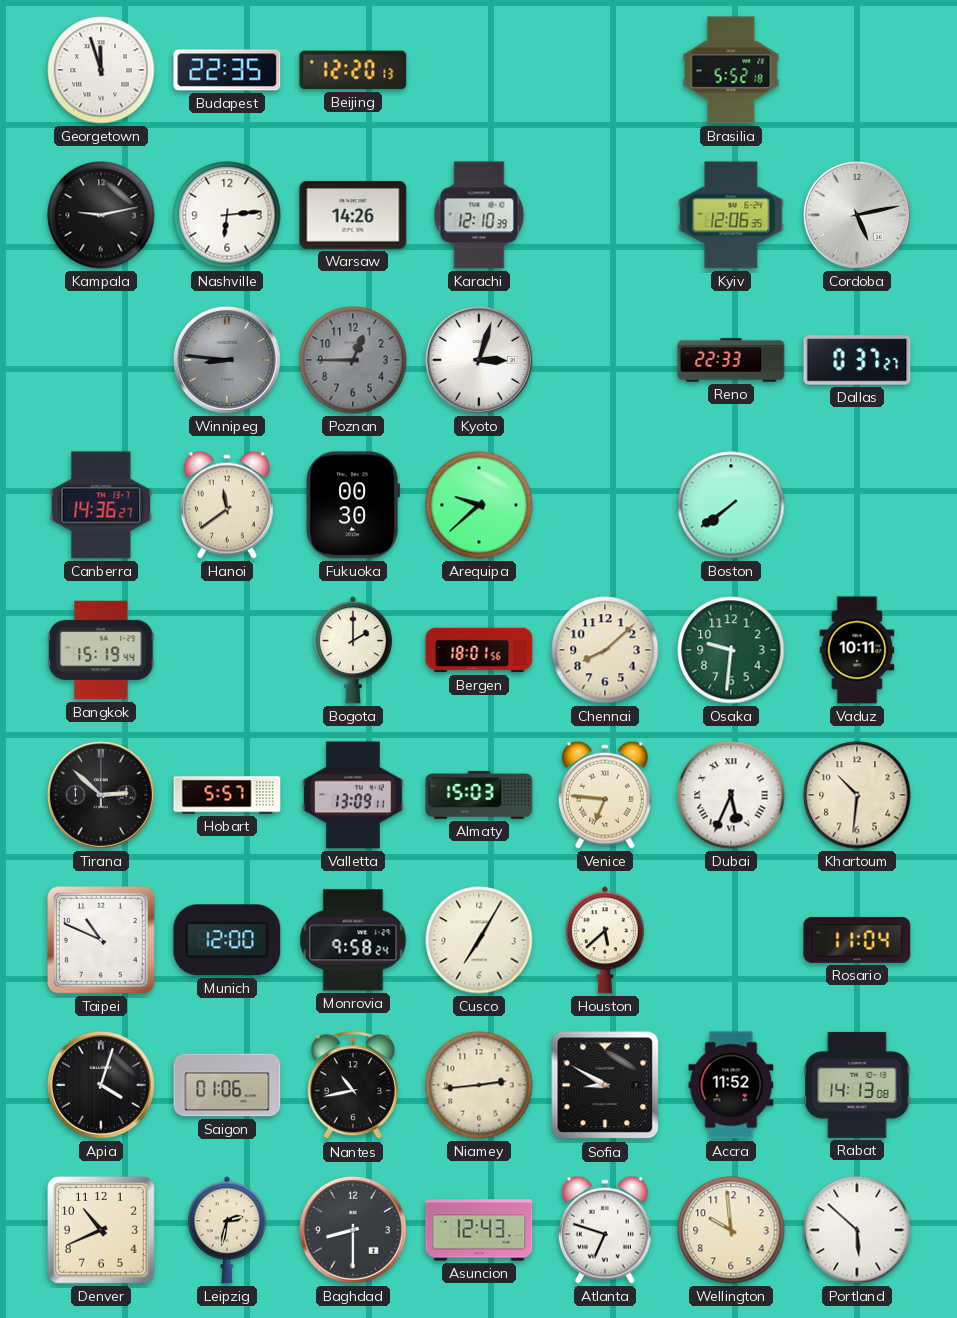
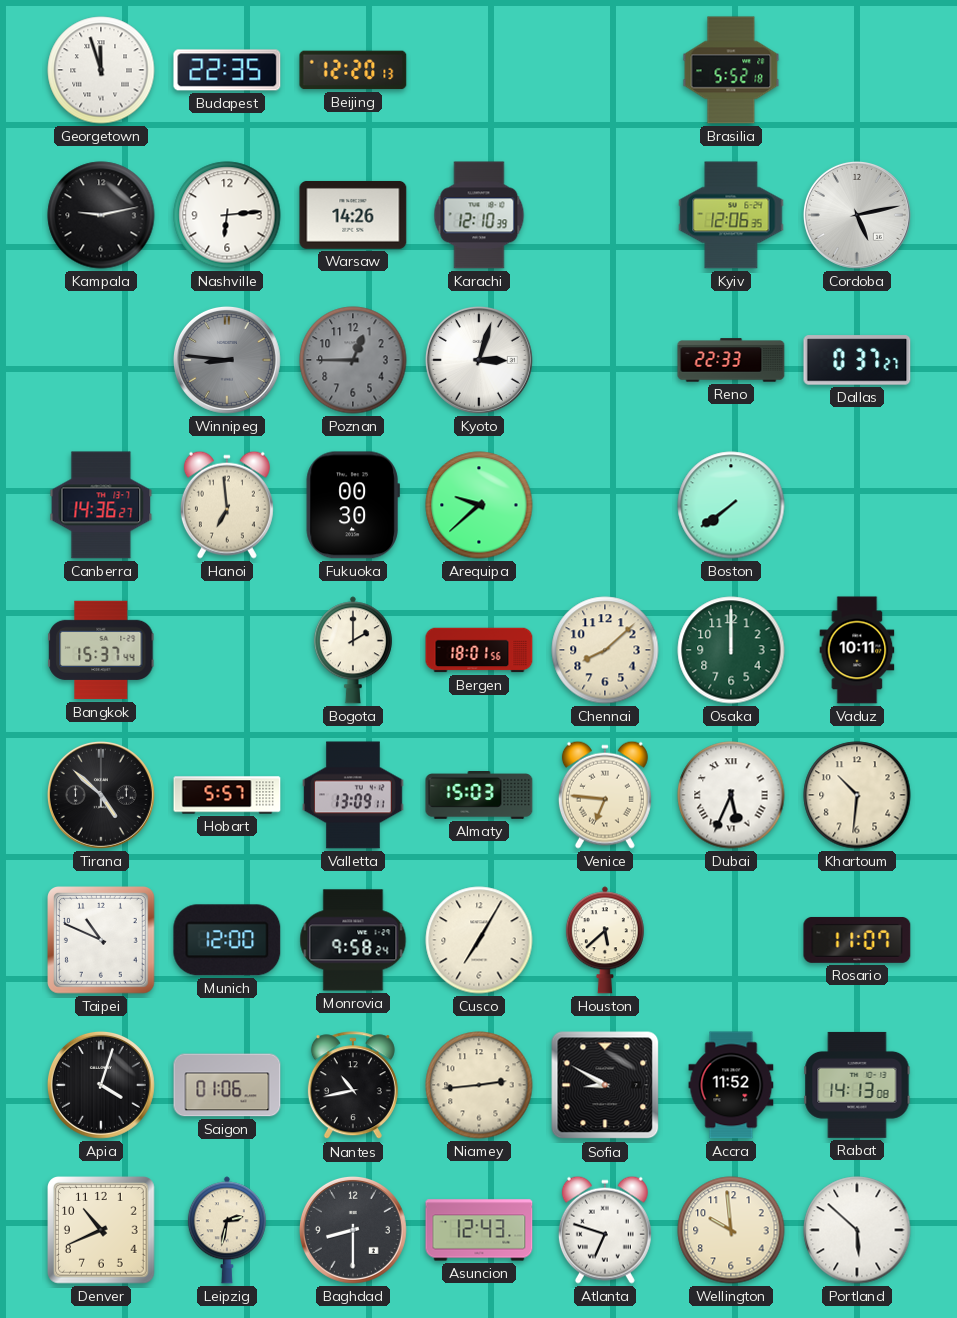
Hanoi: 11:39 -> 6:59
Bangkok: 15:19 -> 15:37
Osaka: 9:31 -> 12:00
Tirana: 2:52 -> 4:52
Rosario: 11:04 -> 11:07
